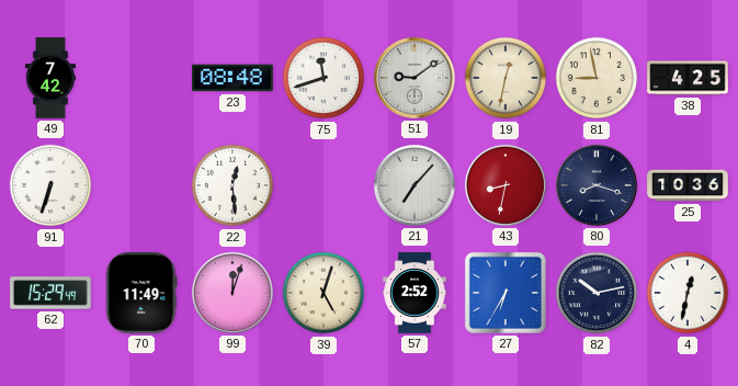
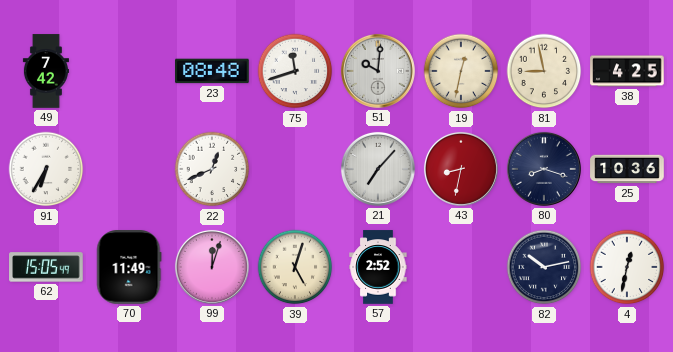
51: 9:09 -> 10:01
91: 6:33 -> 6:35
22: 12:29 -> 12:41
62: 15:29 -> 15:05
27: 6:35 -> none
